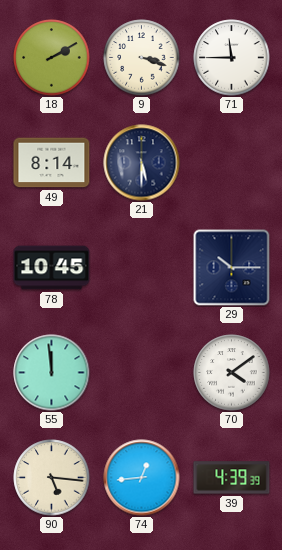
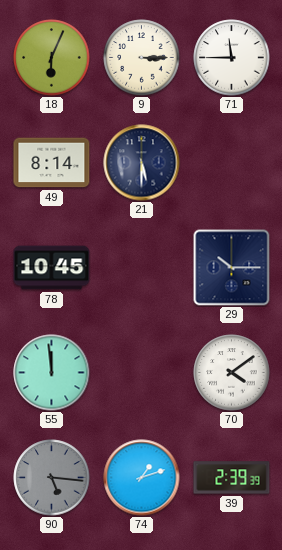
18: 2:10 -> 6:04
9: 3:18 -> 3:15
90 dial: cream -> grey
74: 12:44 -> 1:12
39: 4:39 -> 2:39
